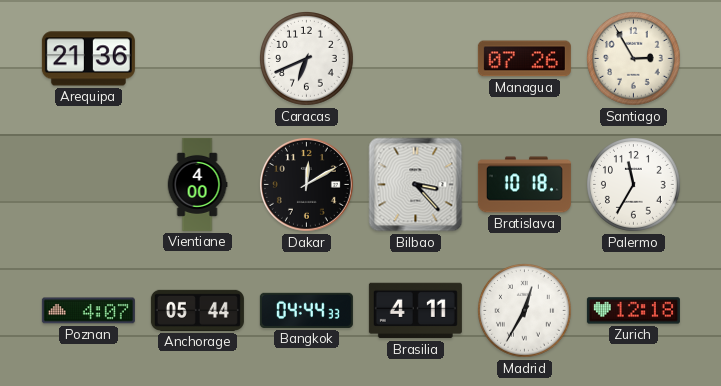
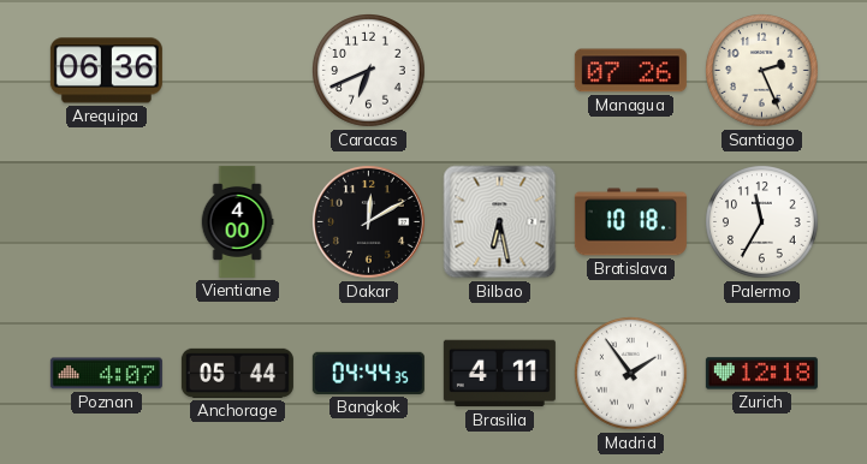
Arequipa: 21:36 -> 06:36
Santiago: 2:55 -> 2:26
Bilbao: 3:23 -> 6:28
Bangkok: 04:44:33 -> 04:44:35
Madrid: 12:35 -> 1:54
